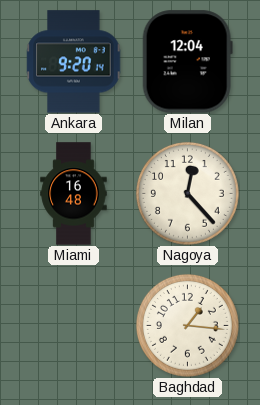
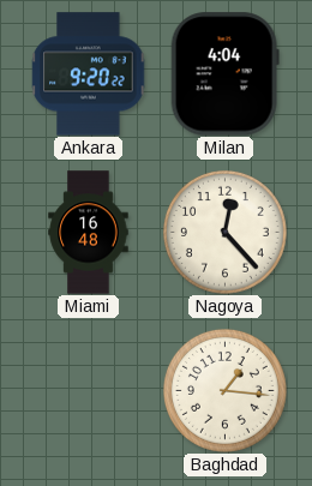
Ankara: 9:20:14 -> 9:20:22
Milan: 12:04 -> 4:04
